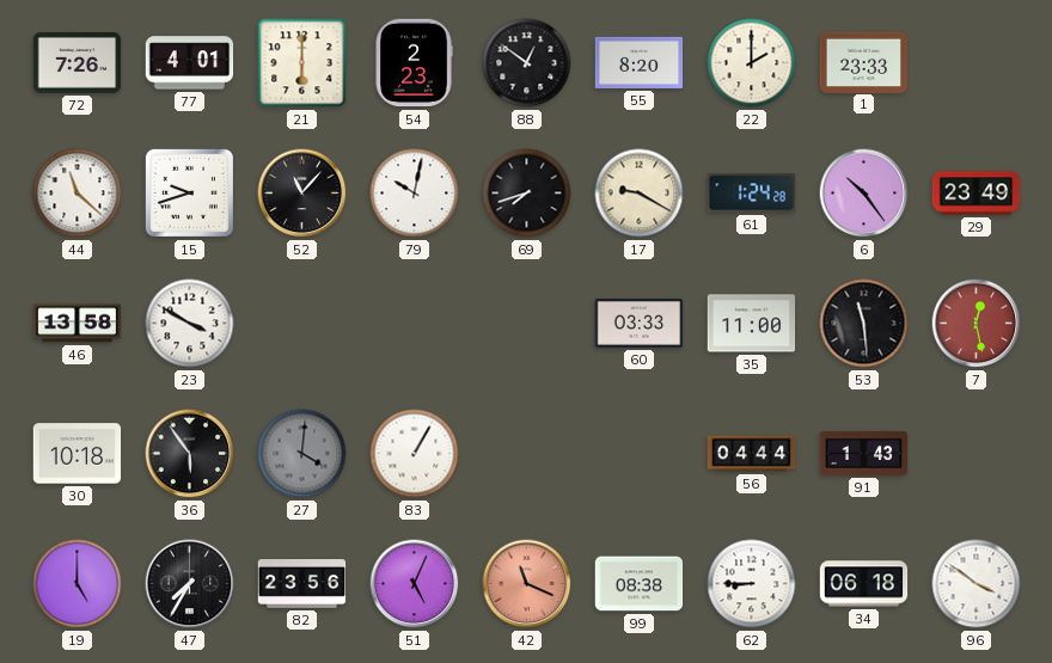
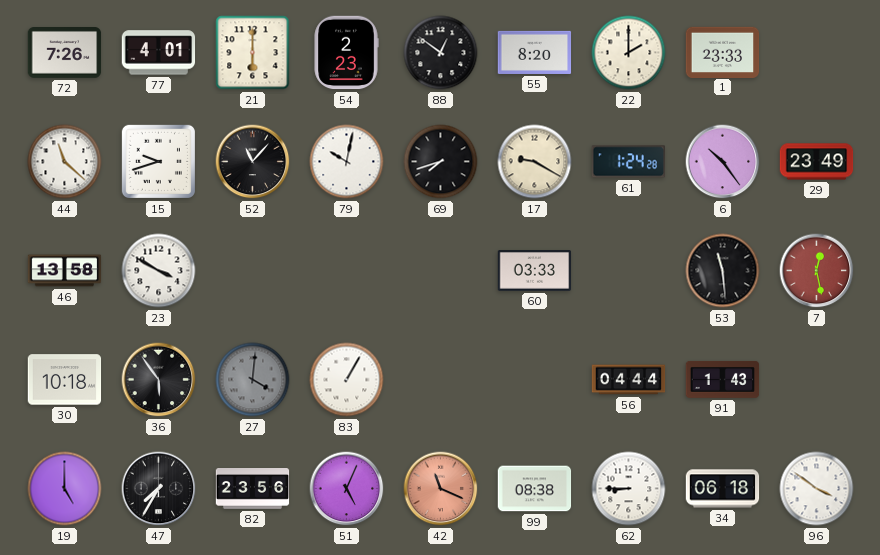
35: 11:00 -> none
